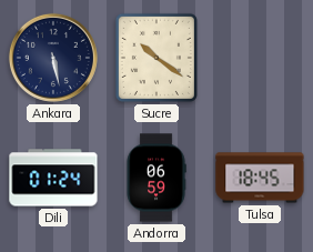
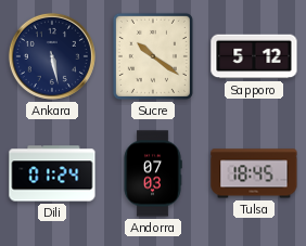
Sapporo: none -> 5:12
Andorra: 06:59 -> 07:03
